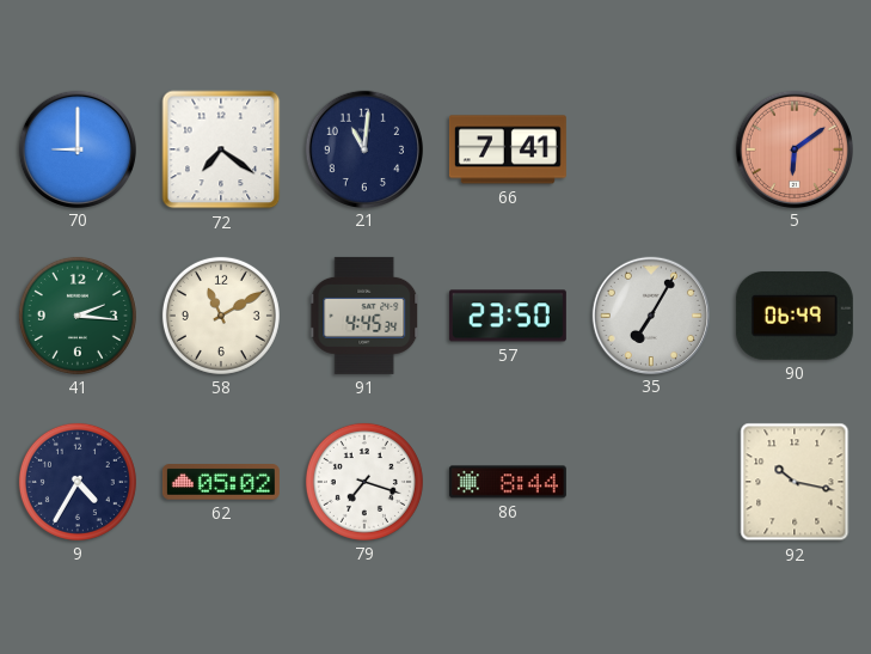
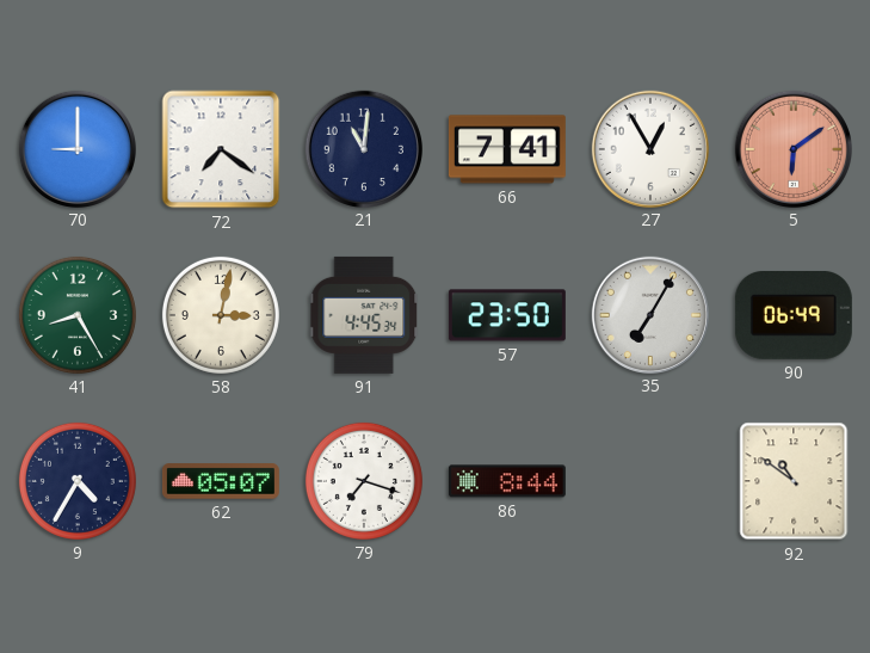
27: none -> 12:55
41: 2:16 -> 8:25
58: 11:10 -> 3:02
62: 05:02 -> 05:07
92: 10:17 -> 10:51
